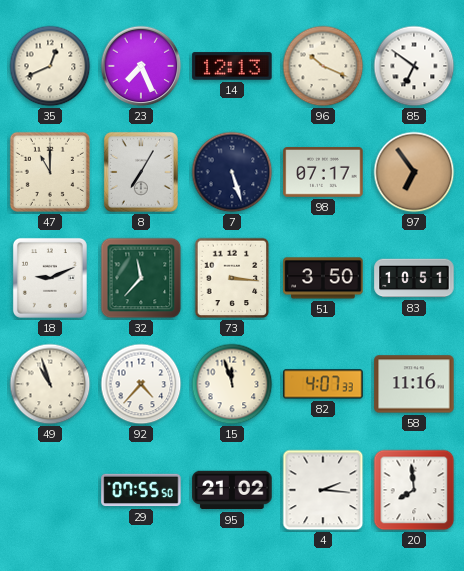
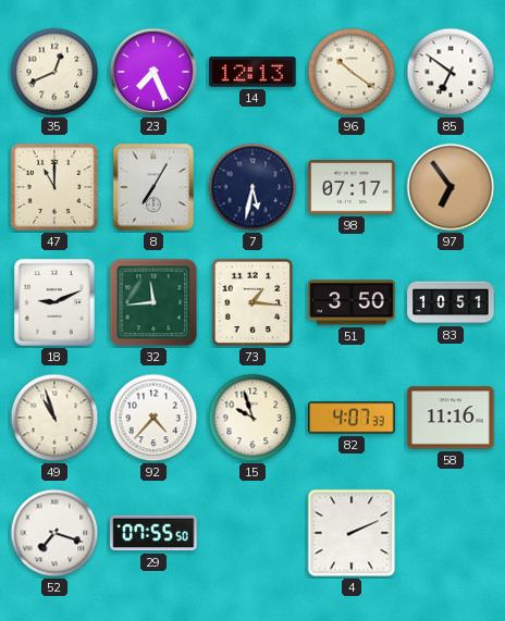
96: 10:19 -> 10:21
7: 5:27 -> 5:32
32: 11:37 -> 11:44
73: 3:16 -> 1:16
15: 11:57 -> 9:57
52: none -> 7:18
95: 21:02 -> none
4: 2:16 -> 2:11
20: 7:59 -> none
